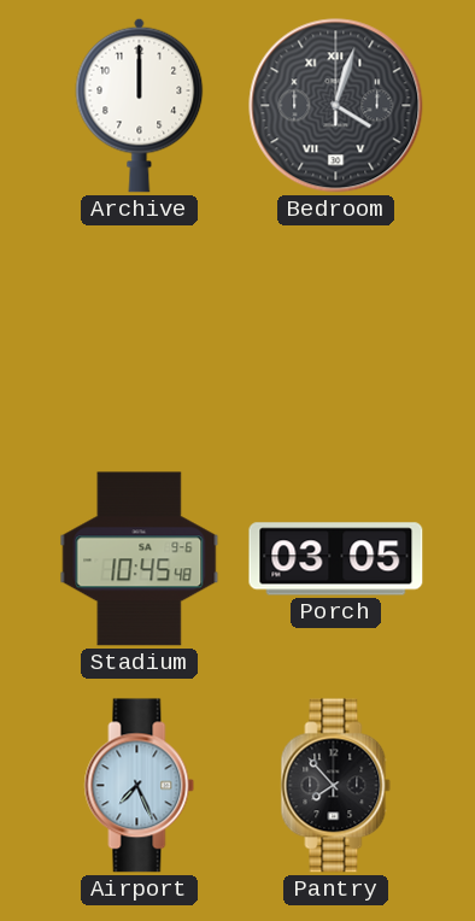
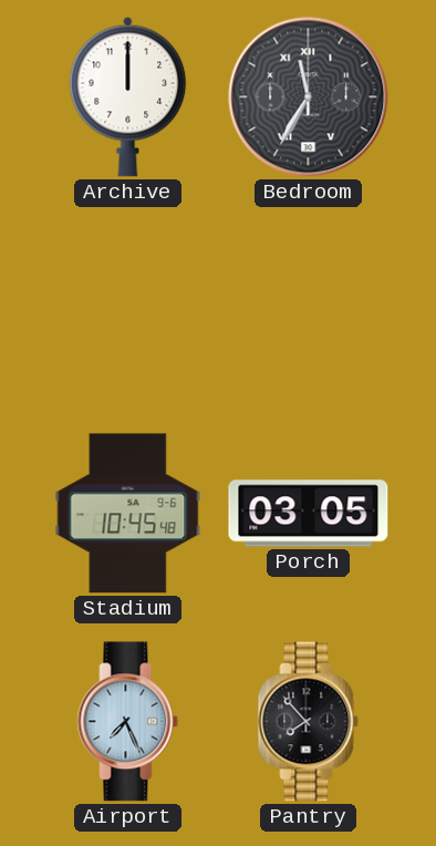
Bedroom: 4:03 -> 11:35
